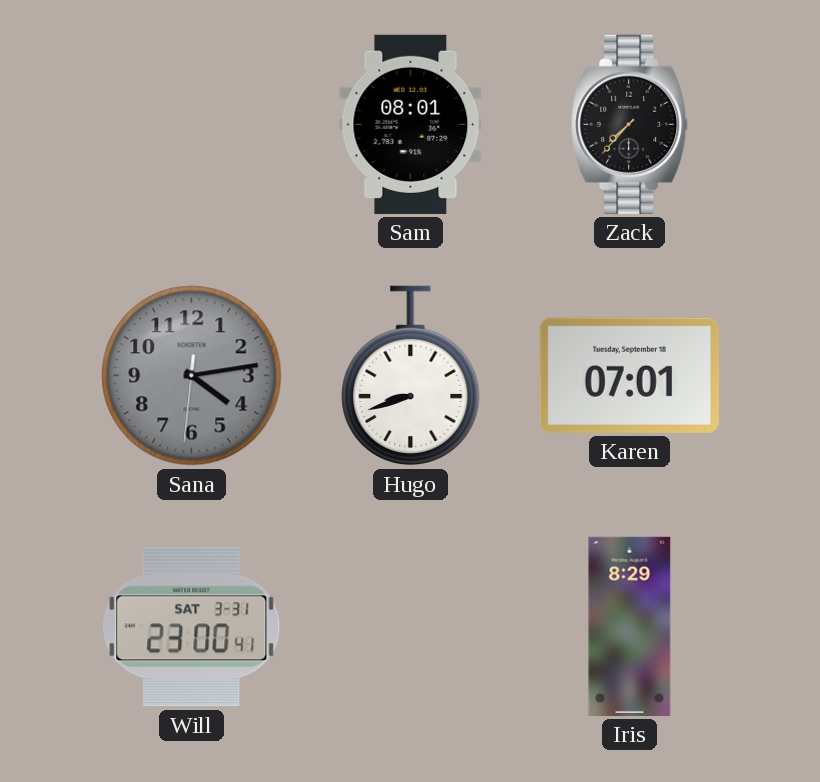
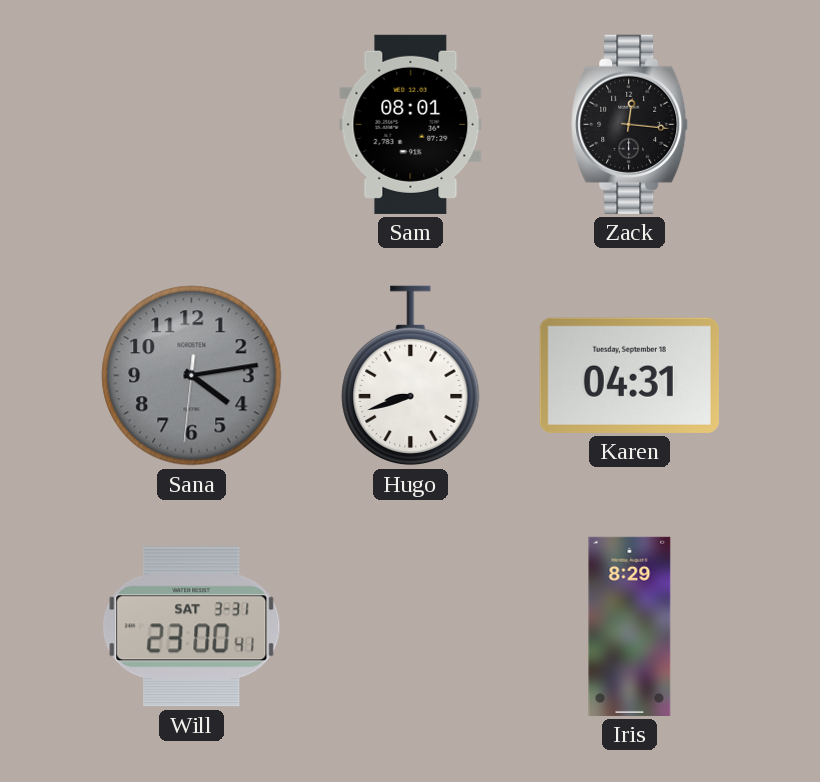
Zack: 7:37 -> 12:16
Karen: 07:01 -> 04:31
